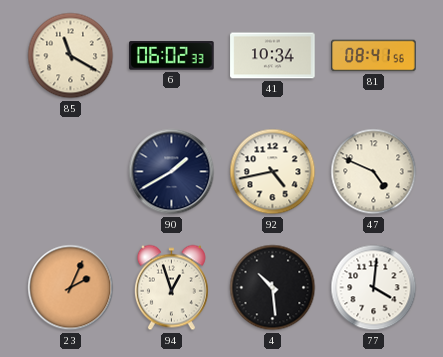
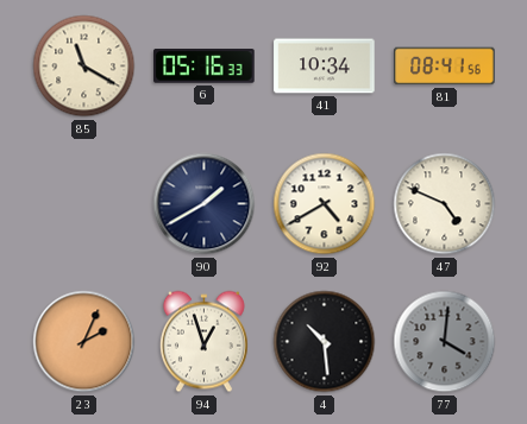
6: 06:02 -> 05:16
92: 4:43 -> 4:40
77 dial: white -> grey
